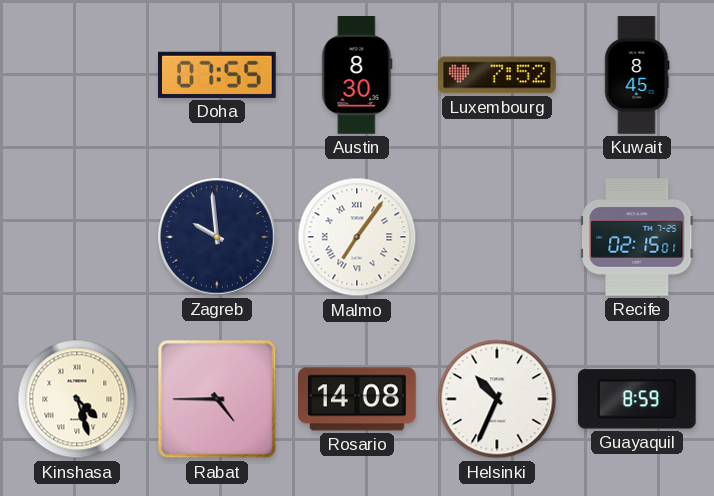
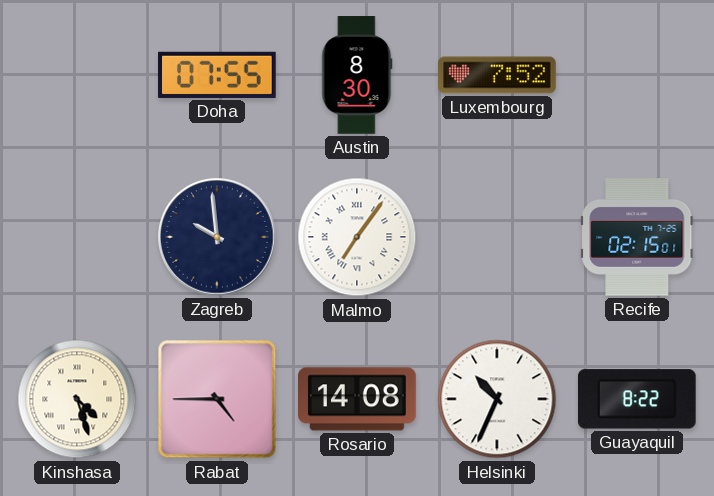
Kuwait: 8:45 -> none
Guayaquil: 8:59 -> 8:22
